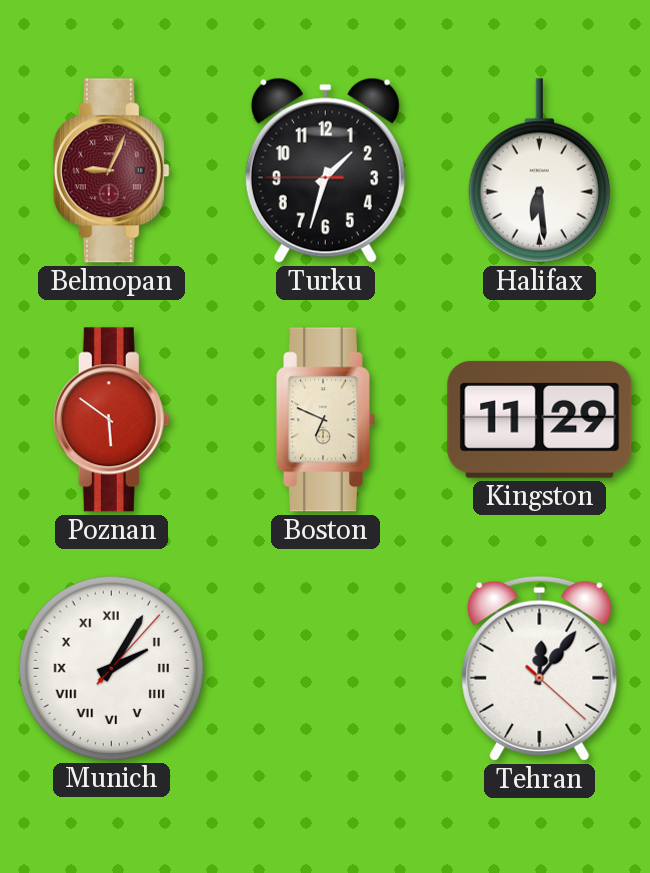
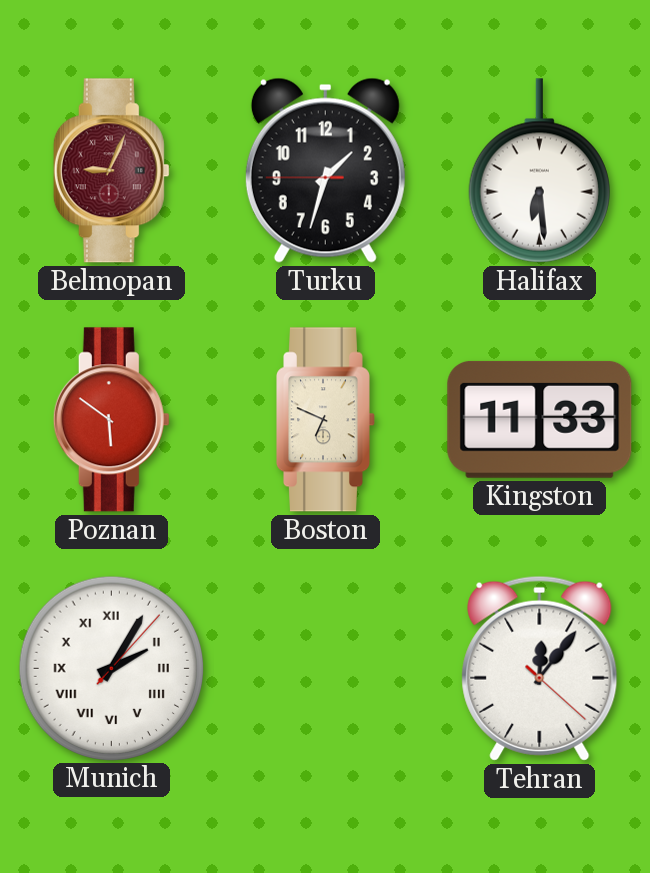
Kingston: 11:29 -> 11:33
